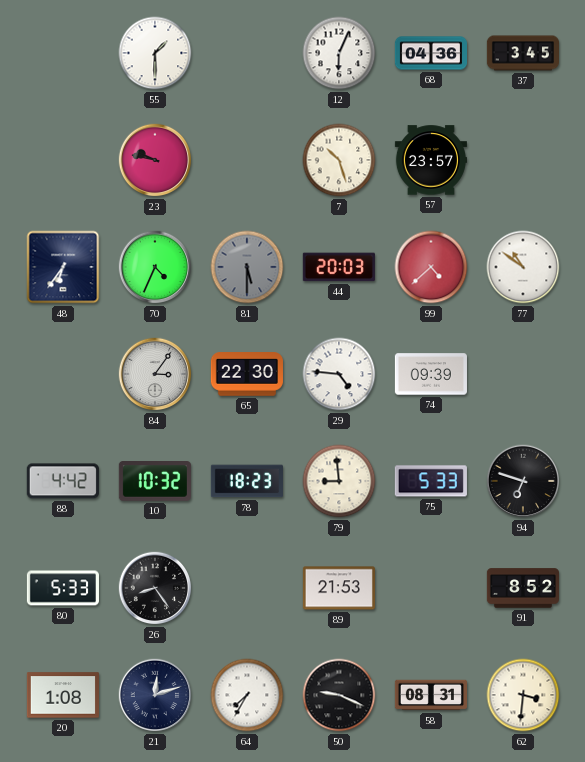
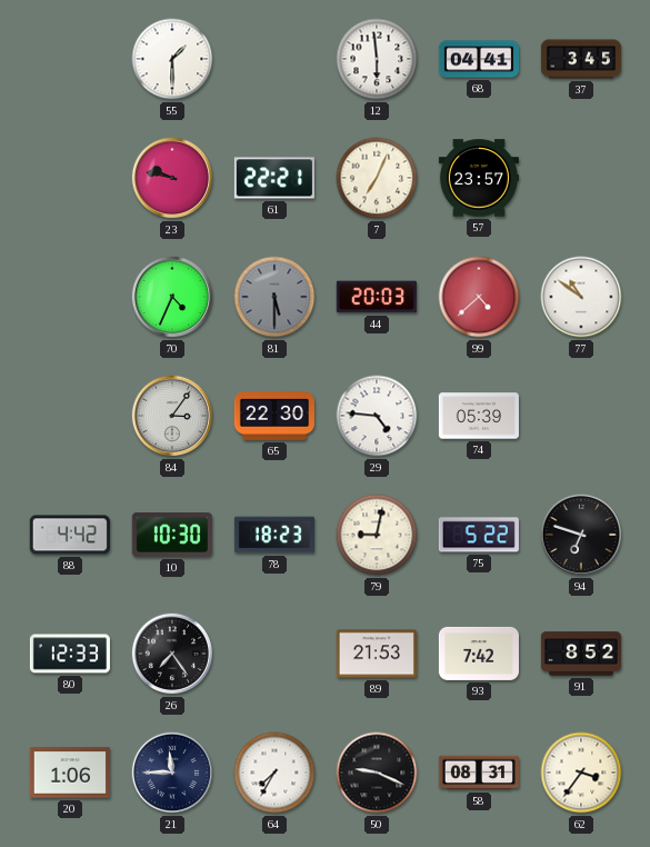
12: 6:04 -> 5:59
68: 04:36 -> 04:41
61: none -> 22:21
7: 10:27 -> 7:04
48: 6:36 -> none
74: 09:39 -> 05:39
10: 10:32 -> 10:30
79: 8:59 -> 9:02
75: 5:33 -> 5:22
80: 5:33 -> 12:33
26: 8:24 -> 7:24
93: none -> 7:42
20: 1:08 -> 1:06
21: 12:12 -> 11:45
62: 3:31 -> 3:36
